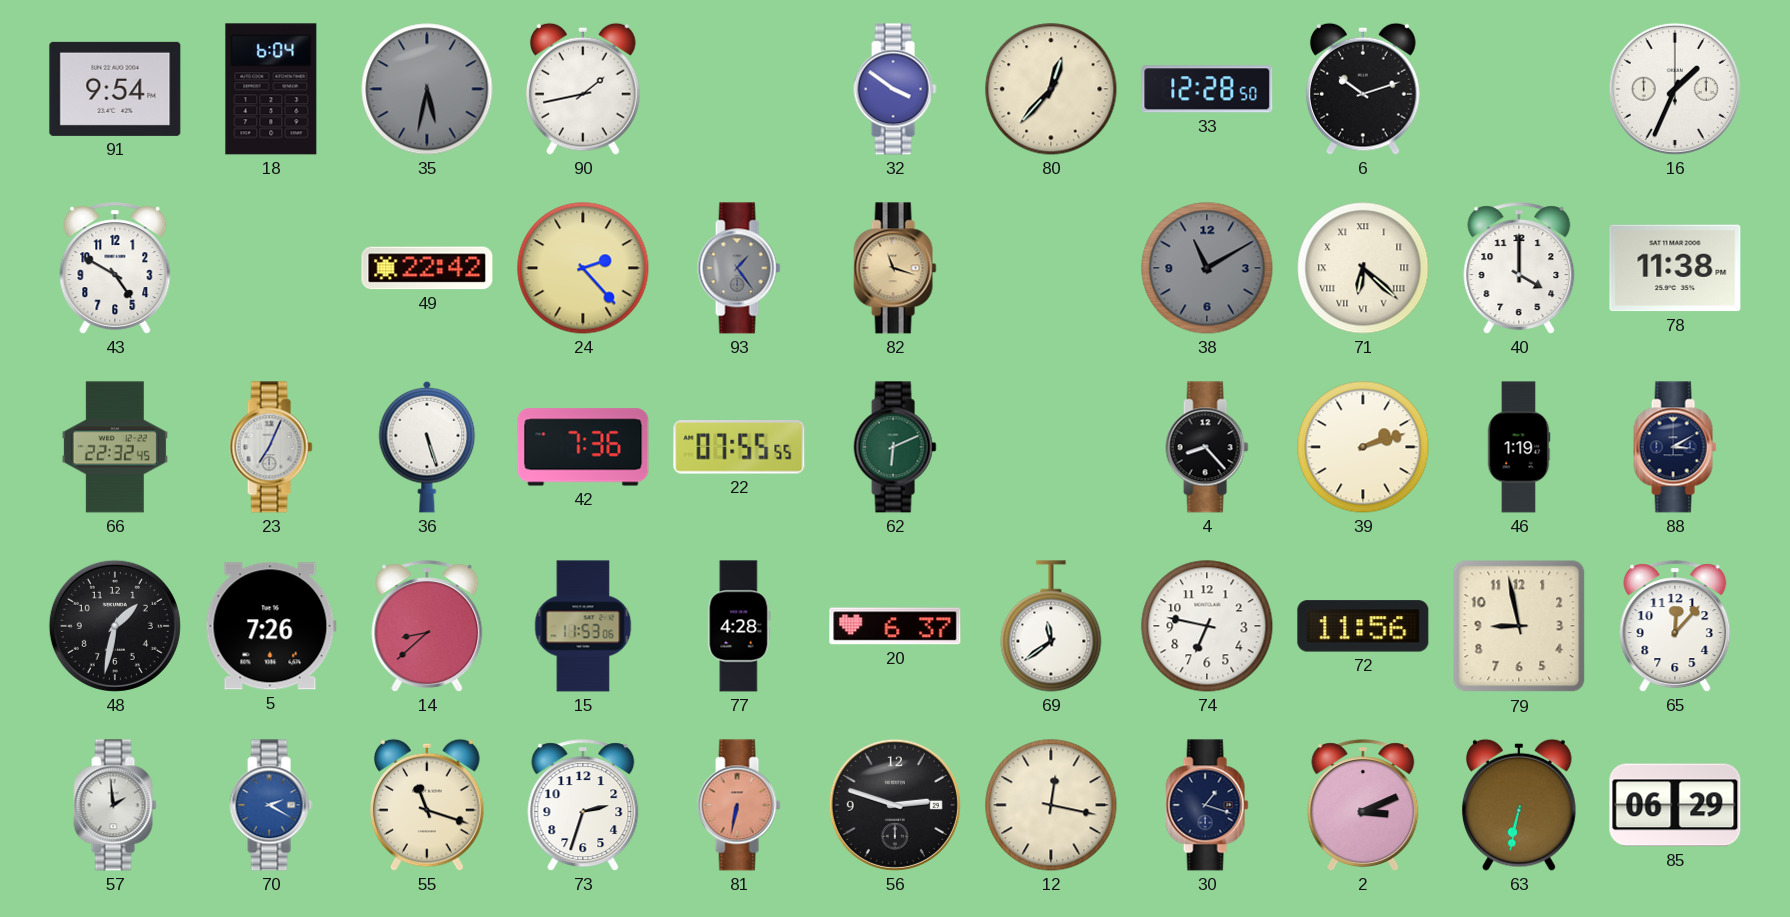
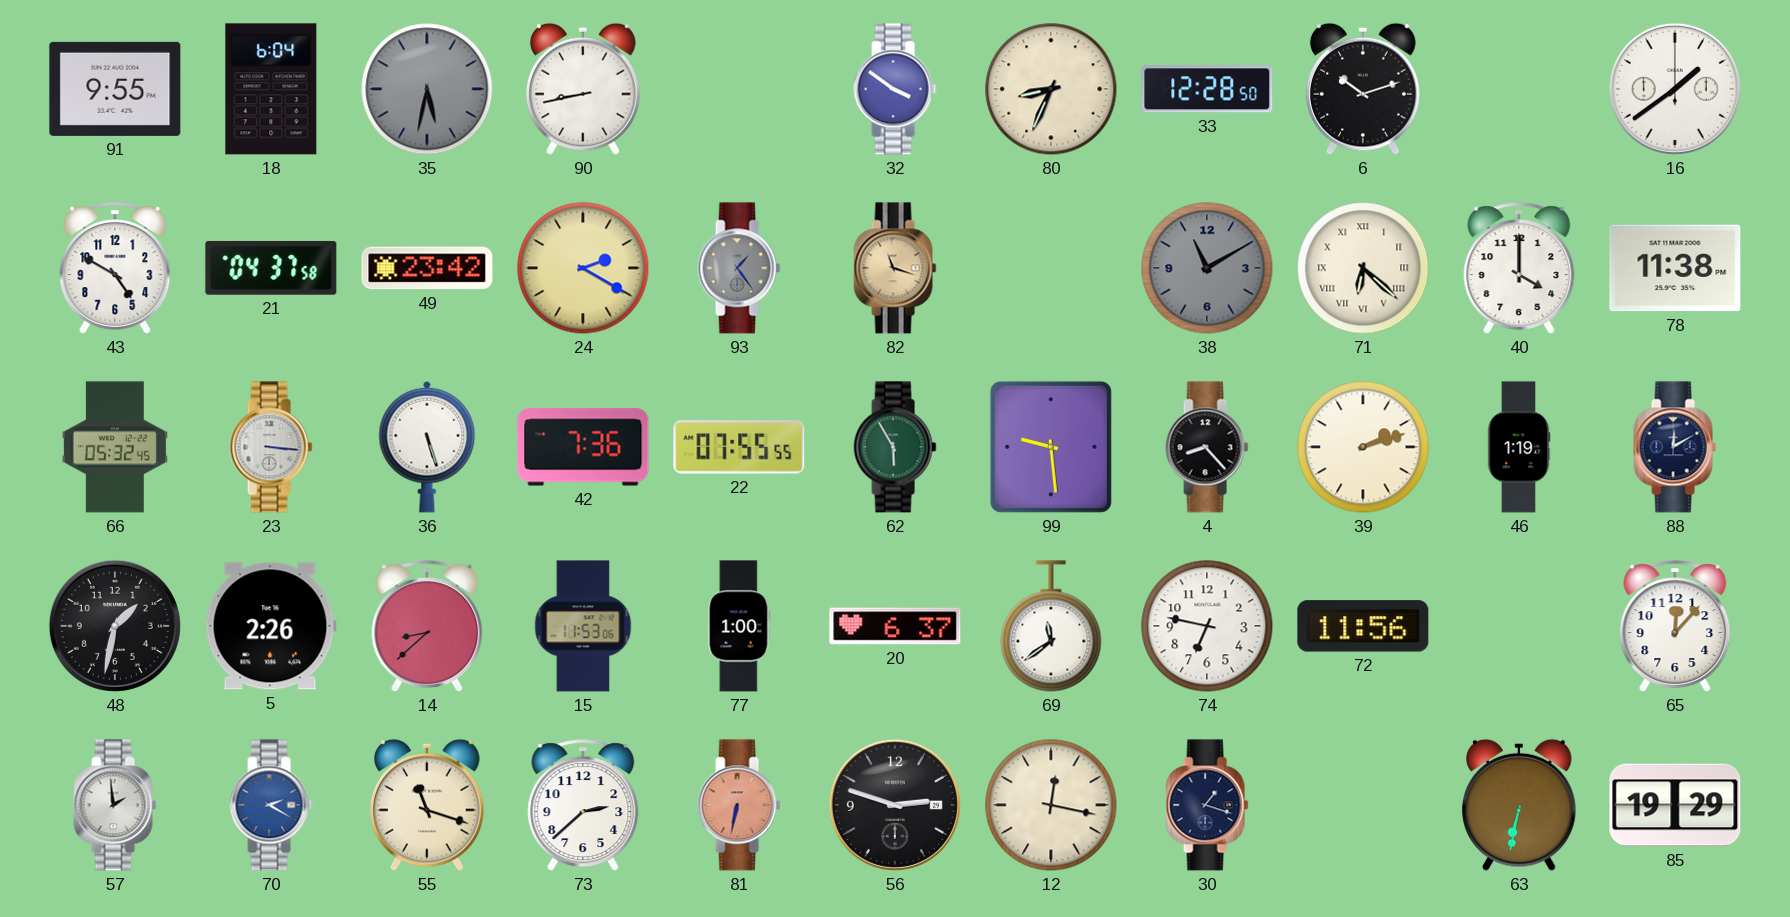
91: 9:54 -> 9:55
90: 1:43 -> 8:43
80: 12:37 -> 8:34
16: 1:34 -> 1:39
21: none -> 04:37
49: 22:42 -> 23:42
24: 2:23 -> 2:20
66: 22:32 -> 05:32
23: 7:04 -> 3:16
62: 6:11 -> 5:55
99: none -> 9:29
88: 3:10 -> 12:10
5: 7:26 -> 2:26
77: 4:28 -> 1:00
79: 8:58 -> none
73: 2:33 -> 2:38
2: 3:11 -> none
85: 06:29 -> 19:29
